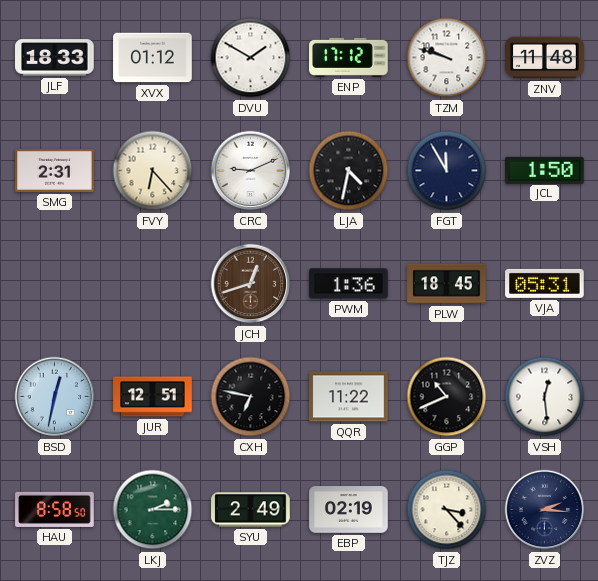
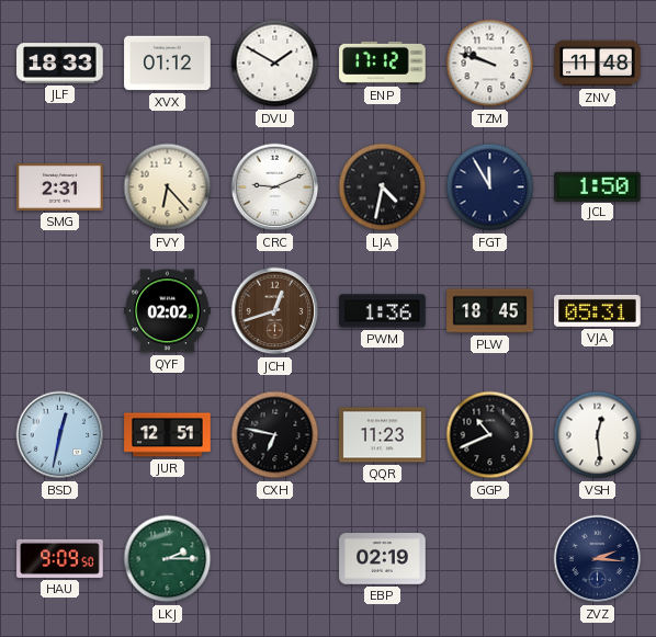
QYF: none -> 02:02
QQR: 11:22 -> 11:23
HAU: 8:58 -> 9:09
SYU: 2:49 -> none
TJZ: 3:23 -> none
